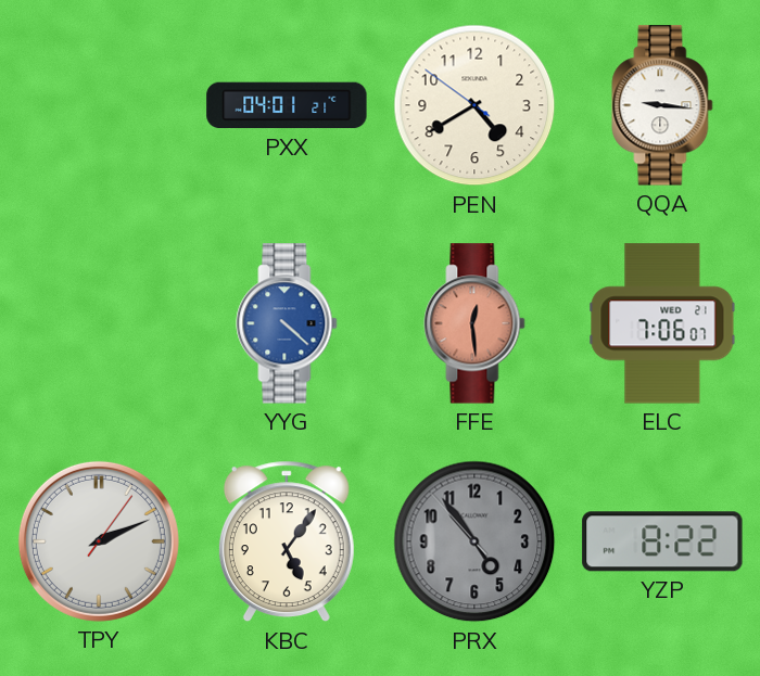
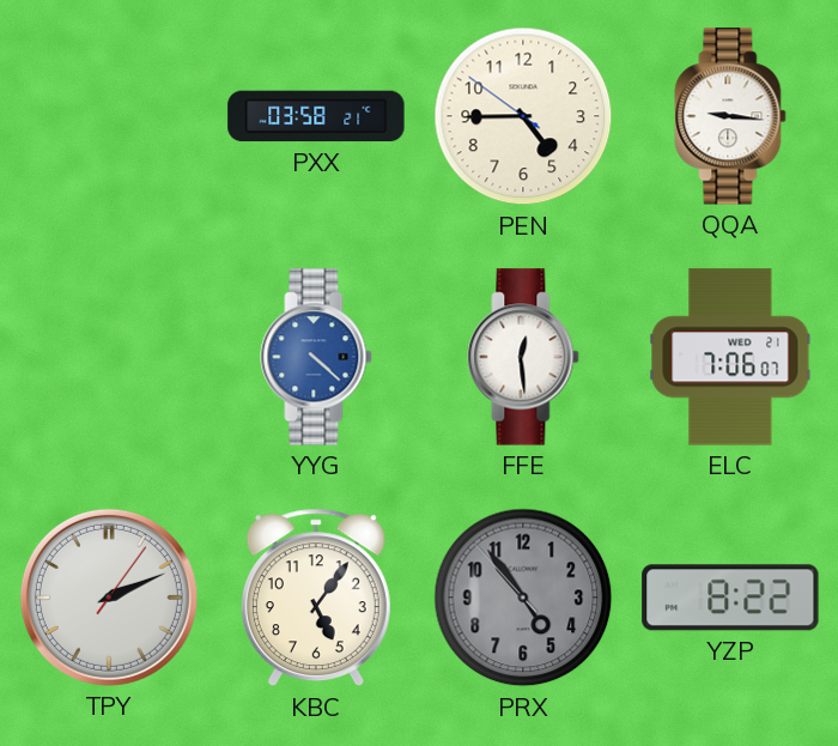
PXX: 04:01 -> 03:58
PEN: 4:39 -> 4:44
FFE dial: salmon -> white
